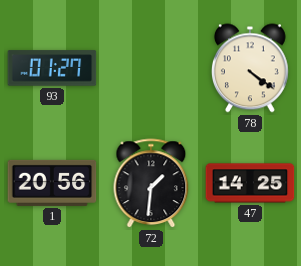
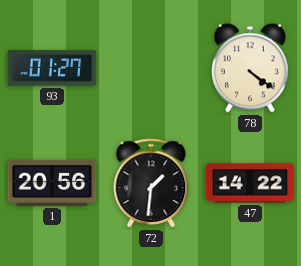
47: 14:25 -> 14:22
